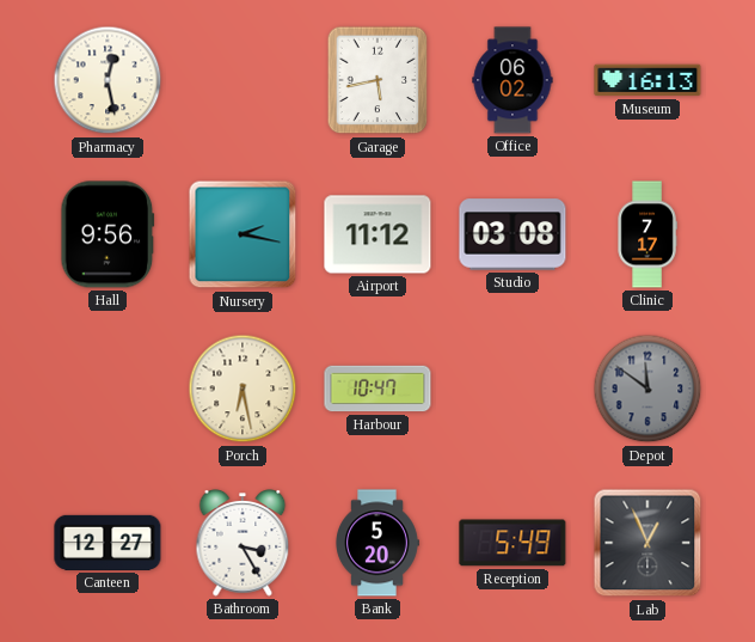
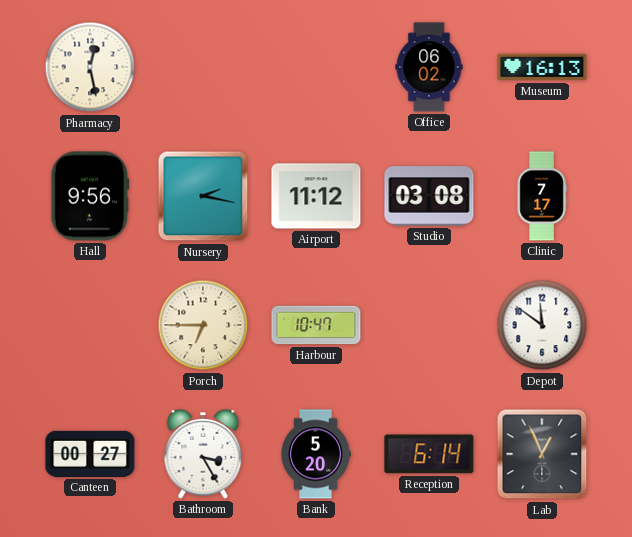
Garage: 5:43 -> none
Porch: 6:28 -> 6:45
Depot dial: grey -> white
Canteen: 12:27 -> 00:27
Reception: 5:49 -> 6:14
